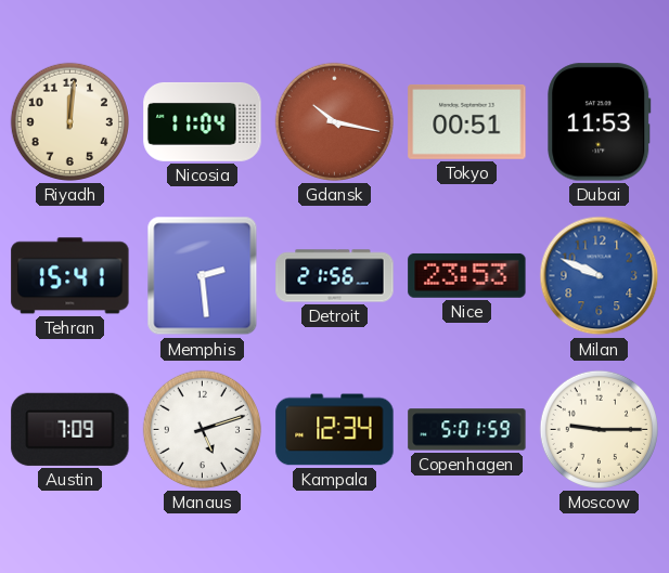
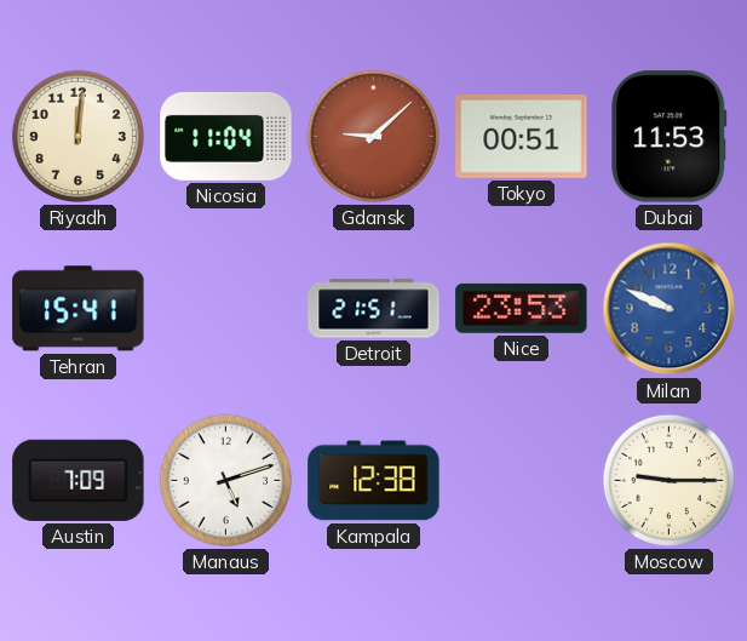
Gdansk: 10:17 -> 9:08
Memphis: 2:29 -> none
Detroit: 21:56 -> 21:51
Kampala: 12:34 -> 12:38
Copenhagen: 5:01 -> none
